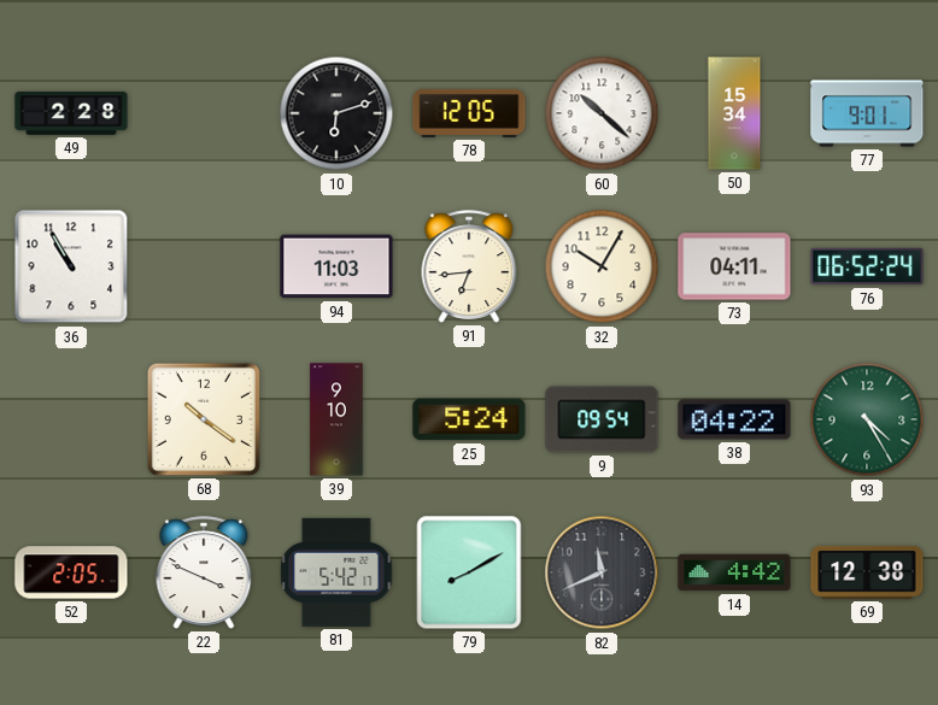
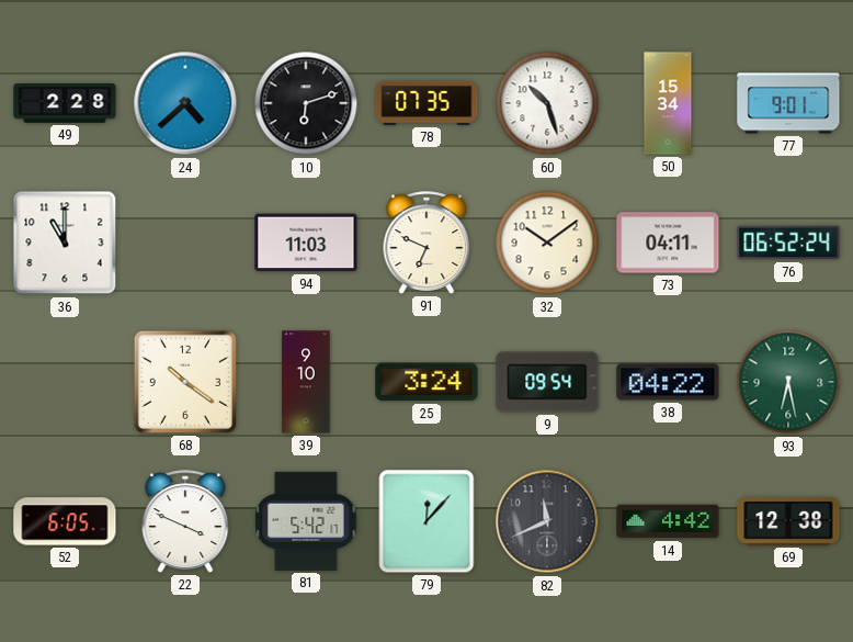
24: none -> 4:38
78: 12:05 -> 07:35
60: 10:22 -> 10:27
36: 10:55 -> 11:00
91: 6:44 -> 6:49
32: 10:05 -> 10:09
25: 5:24 -> 3:24
93: 4:25 -> 6:28
52: 2:05 -> 6:05
79: 8:10 -> 12:07
